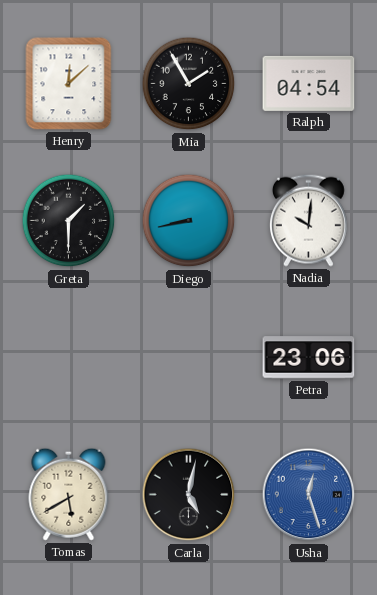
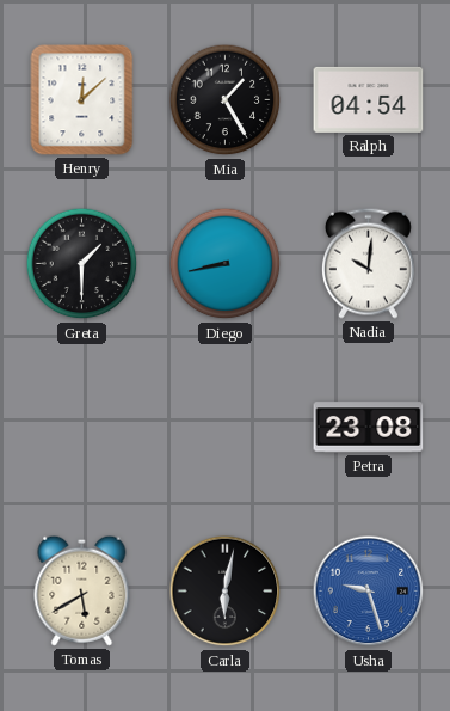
Mia: 1:55 -> 1:25
Petra: 23:06 -> 23:08
Carla: 5:02 -> 6:02
Usha: 12:27 -> 9:27
